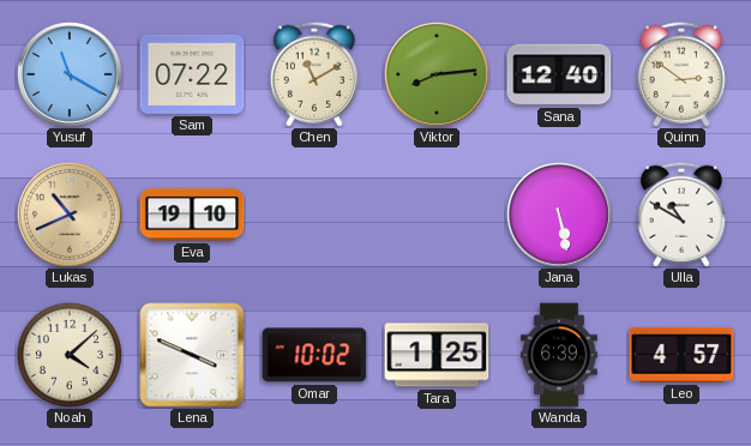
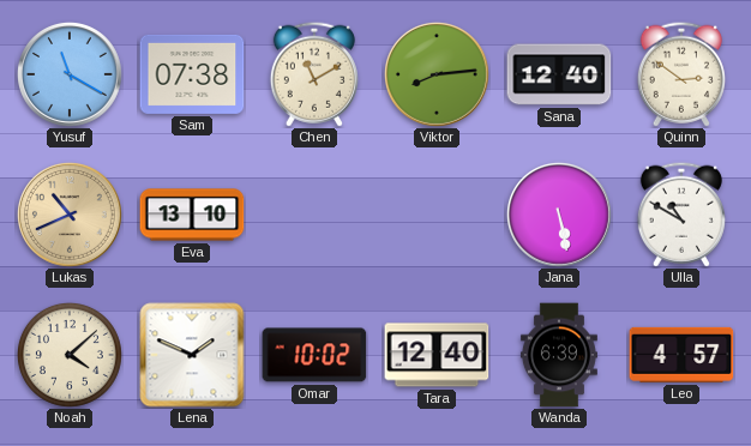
Sam: 07:22 -> 07:38
Eva: 19:10 -> 13:10
Lena: 3:49 -> 1:49
Tara: 1:25 -> 12:40
